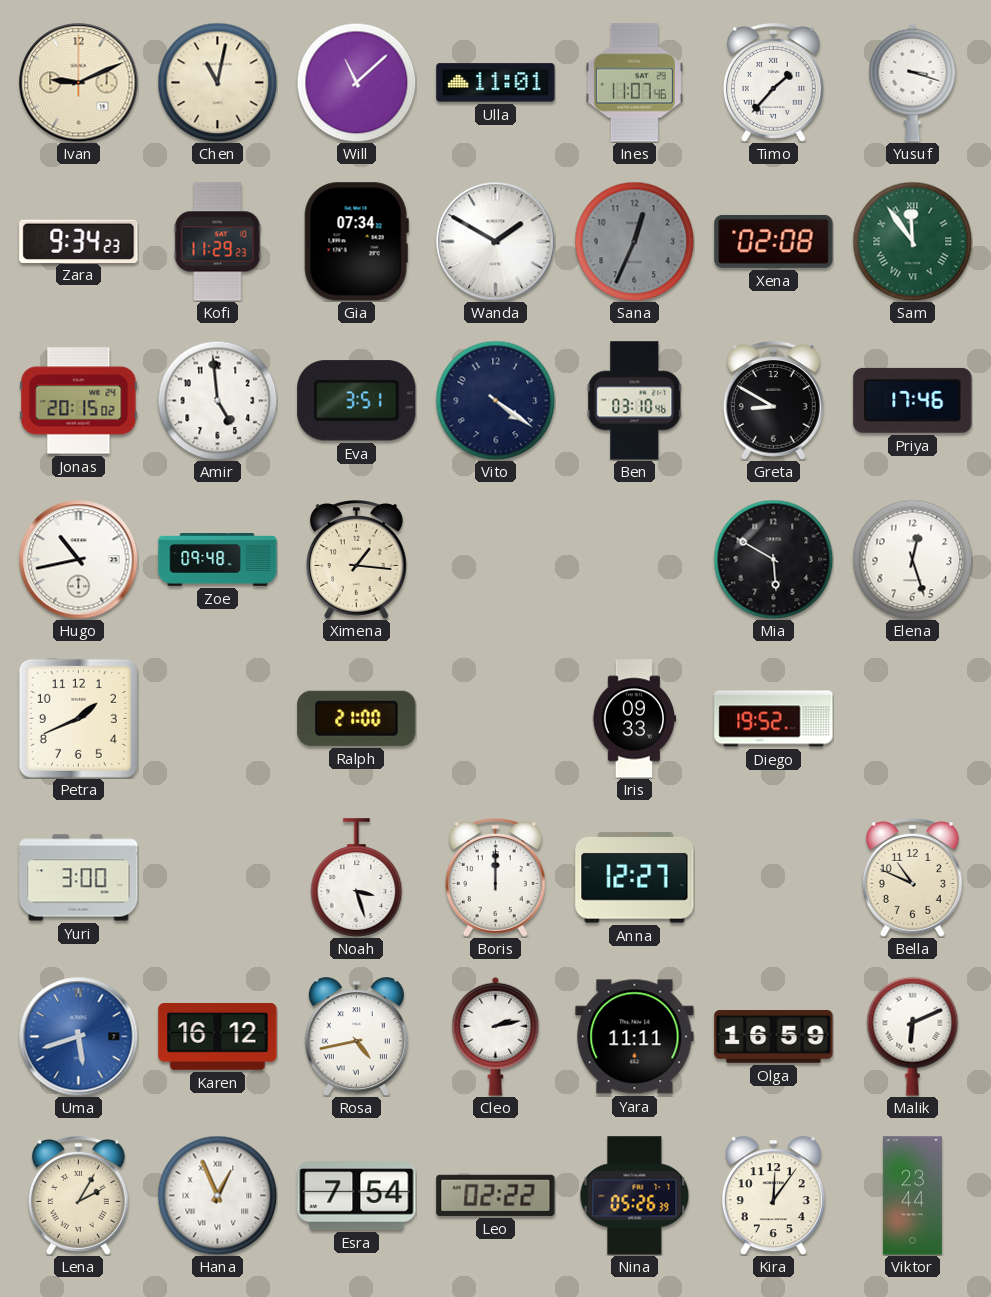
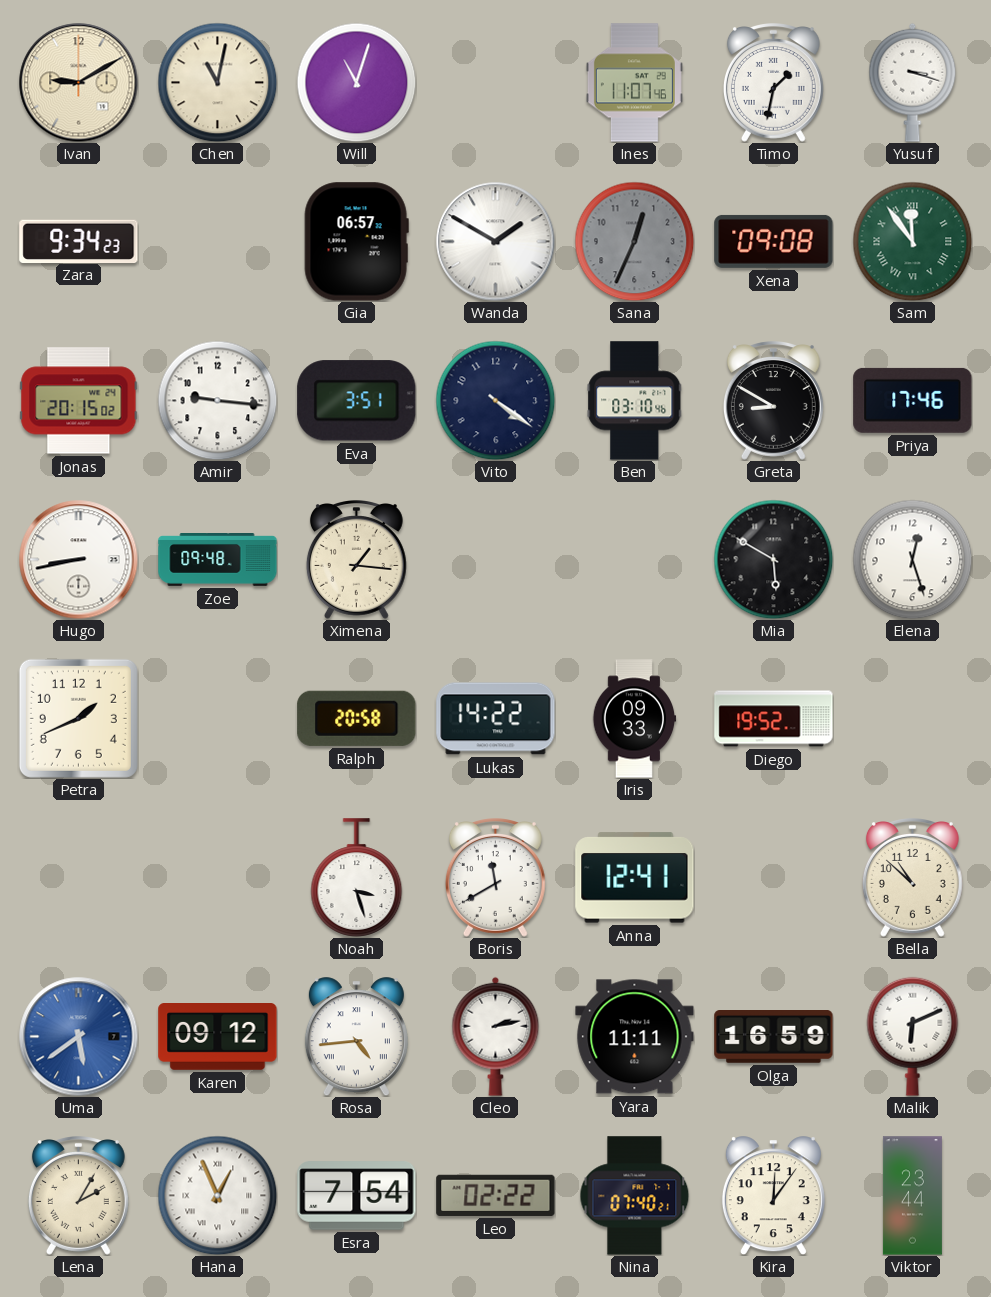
Ivan: 9:11 -> 9:10
Will: 11:08 -> 11:03
Ulla: 11:01 -> none
Timo: 1:37 -> 1:32
Kofi: 11:29 -> none
Gia: 07:34 -> 06:57
Xena: 02:08 -> 09:08
Amir: 4:59 -> 9:16
Hugo: 10:43 -> 8:43
Ralph: 21:00 -> 20:58
Lukas: none -> 14:22
Yuri: 3:00 -> none
Boris: 12:00 -> 11:40
Anna: 12:27 -> 12:41
Bella: 10:49 -> 10:52
Uma: 5:42 -> 5:39
Karen: 16:12 -> 09:12
Rosa: 4:43 -> 4:44
Nina: 05:26 -> 07:40
